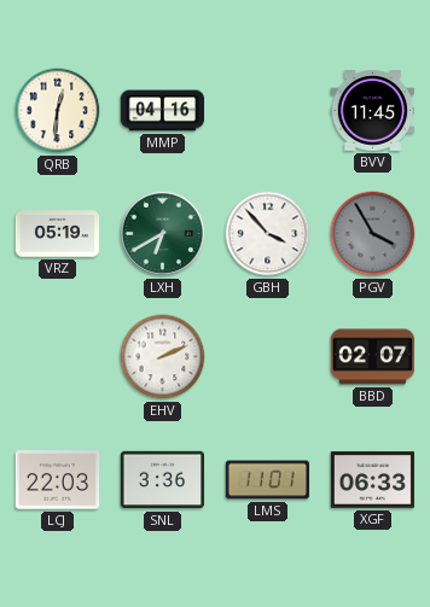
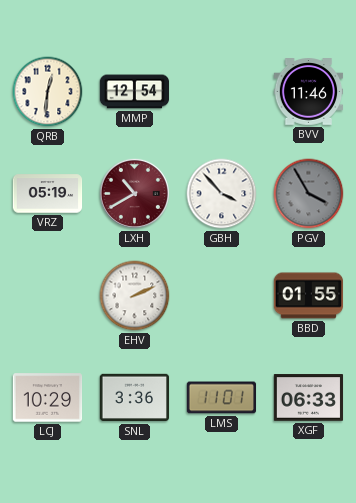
MMP: 04:16 -> 12:54
BVV: 11:45 -> 11:46
LXH: 6:40 -> 10:40
LXH dial: green -> burgundy
BBD: 02:07 -> 01:55
LCJ: 22:03 -> 10:29
